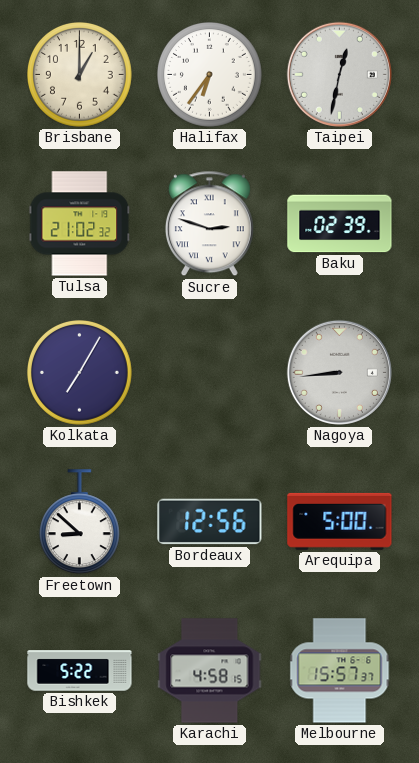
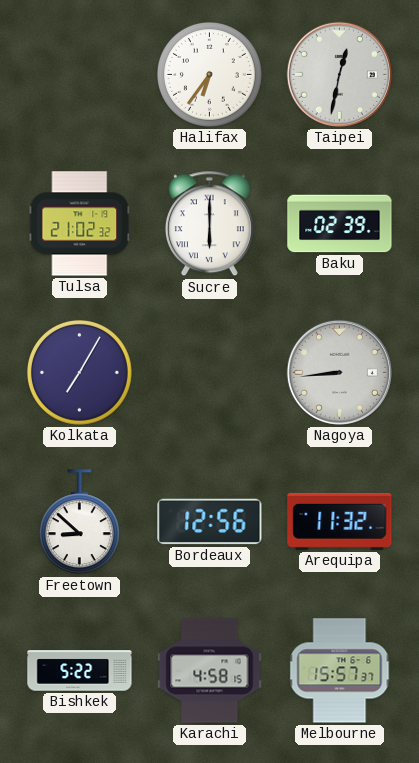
Brisbane: 1:00 -> none
Sucre: 2:48 -> 6:00
Arequipa: 5:00 -> 11:32
